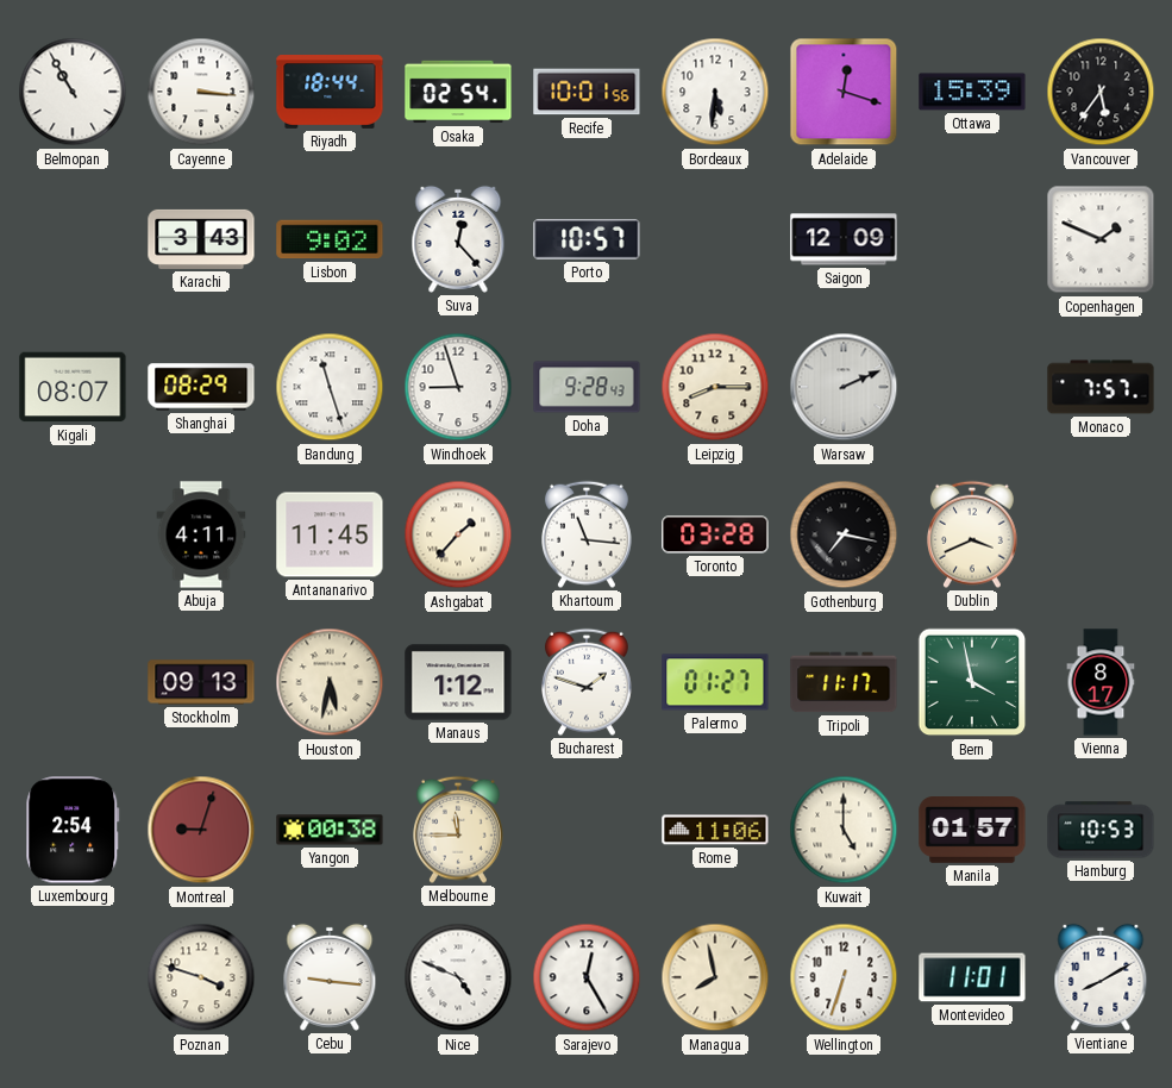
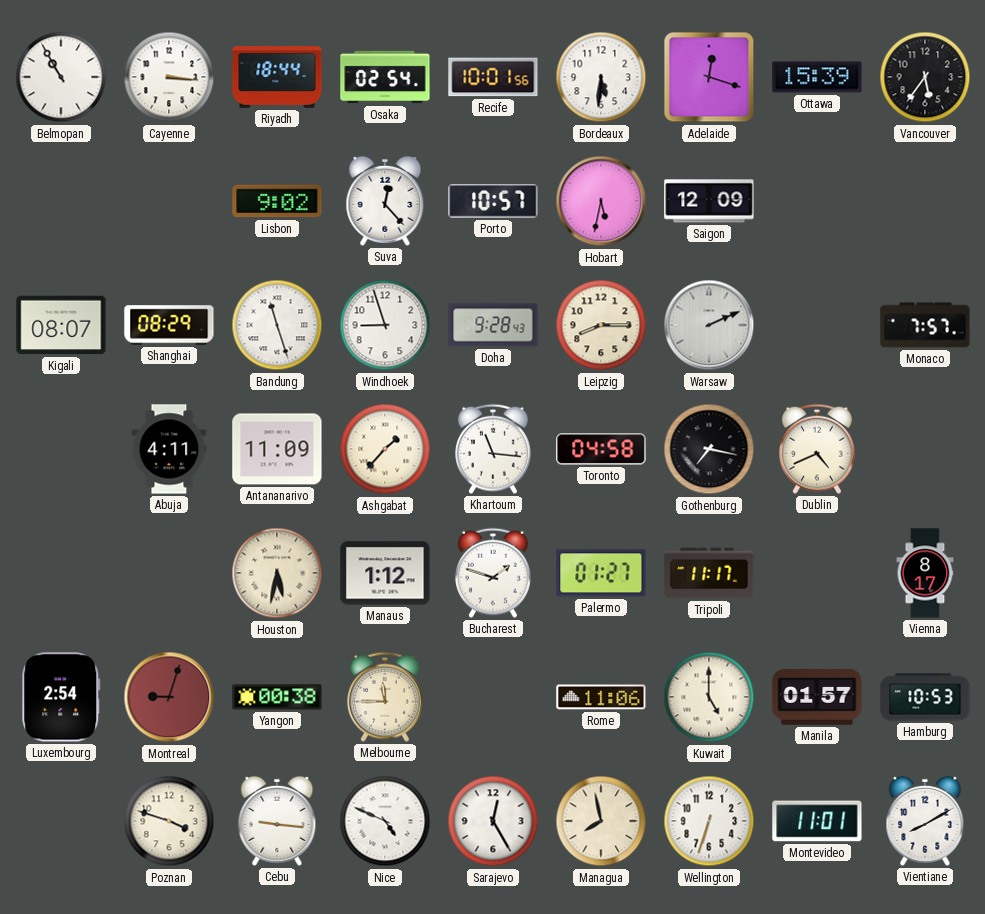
Karachi: 3:43 -> none
Hobart: none -> 5:32
Copenhagen: 1:49 -> none
Antananarivo: 11:45 -> 11:09
Toronto: 03:28 -> 04:58
Dublin: 3:41 -> 4:41
Stockholm: 09:13 -> none
Bern: 3:58 -> none
